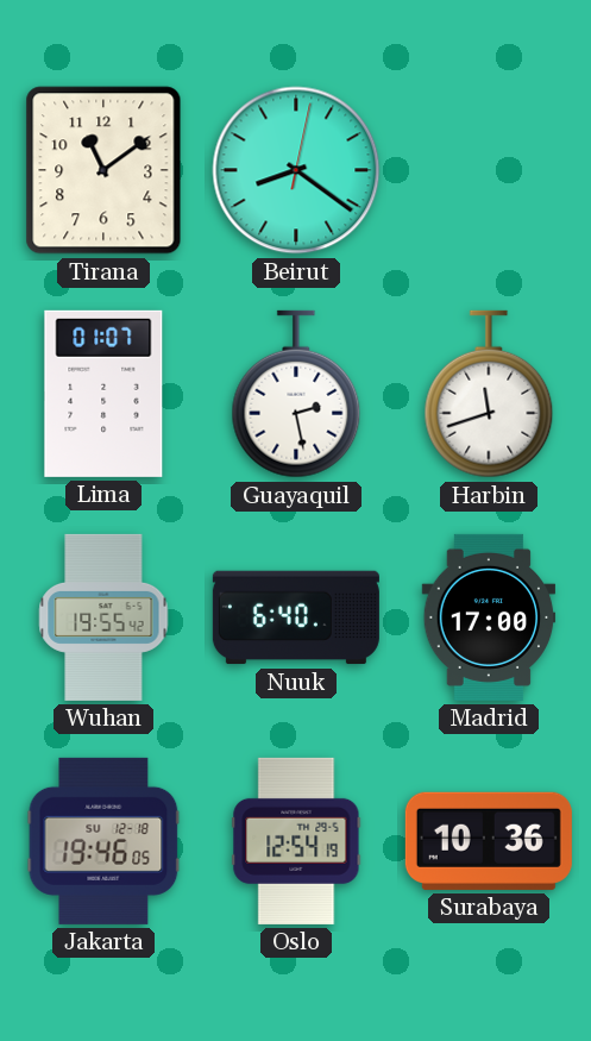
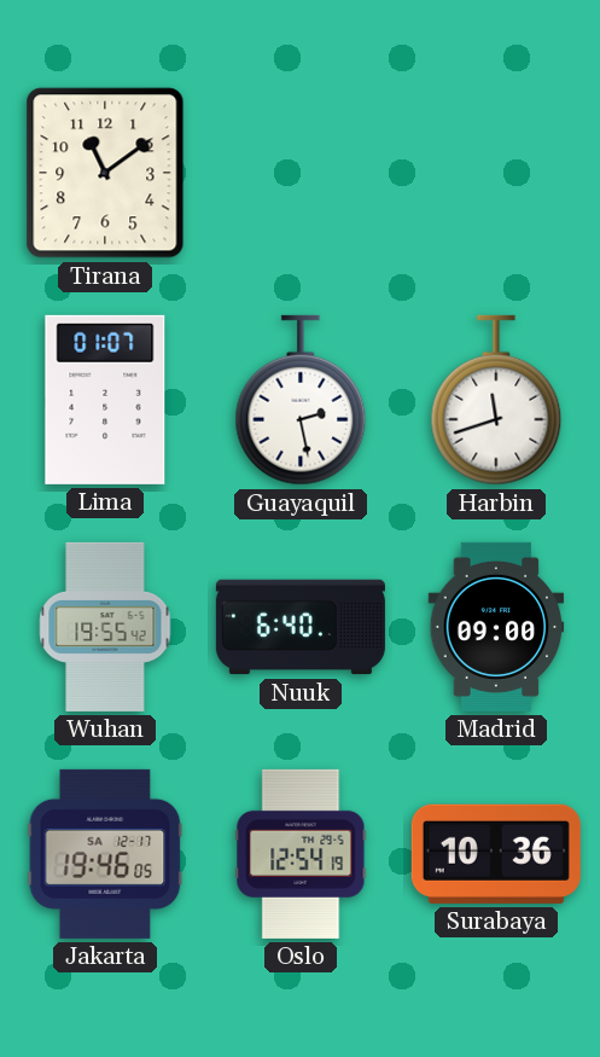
Beirut: 8:21 -> none
Madrid: 17:00 -> 09:00
Jakarta date: SU 12-18 -> SA 12-17
